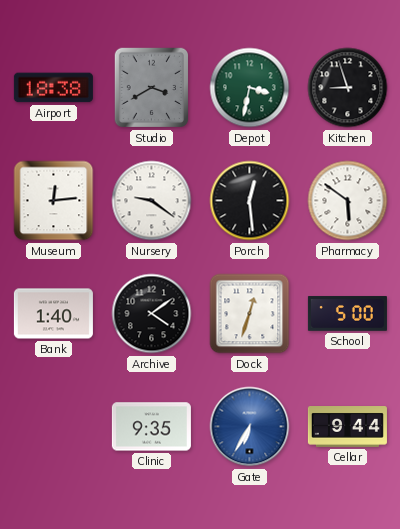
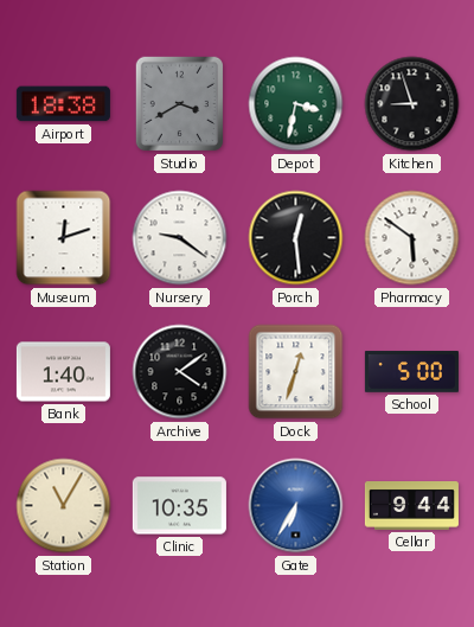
Museum: 12:14 -> 12:12
Station: none -> 11:05
Clinic: 9:35 -> 10:35
